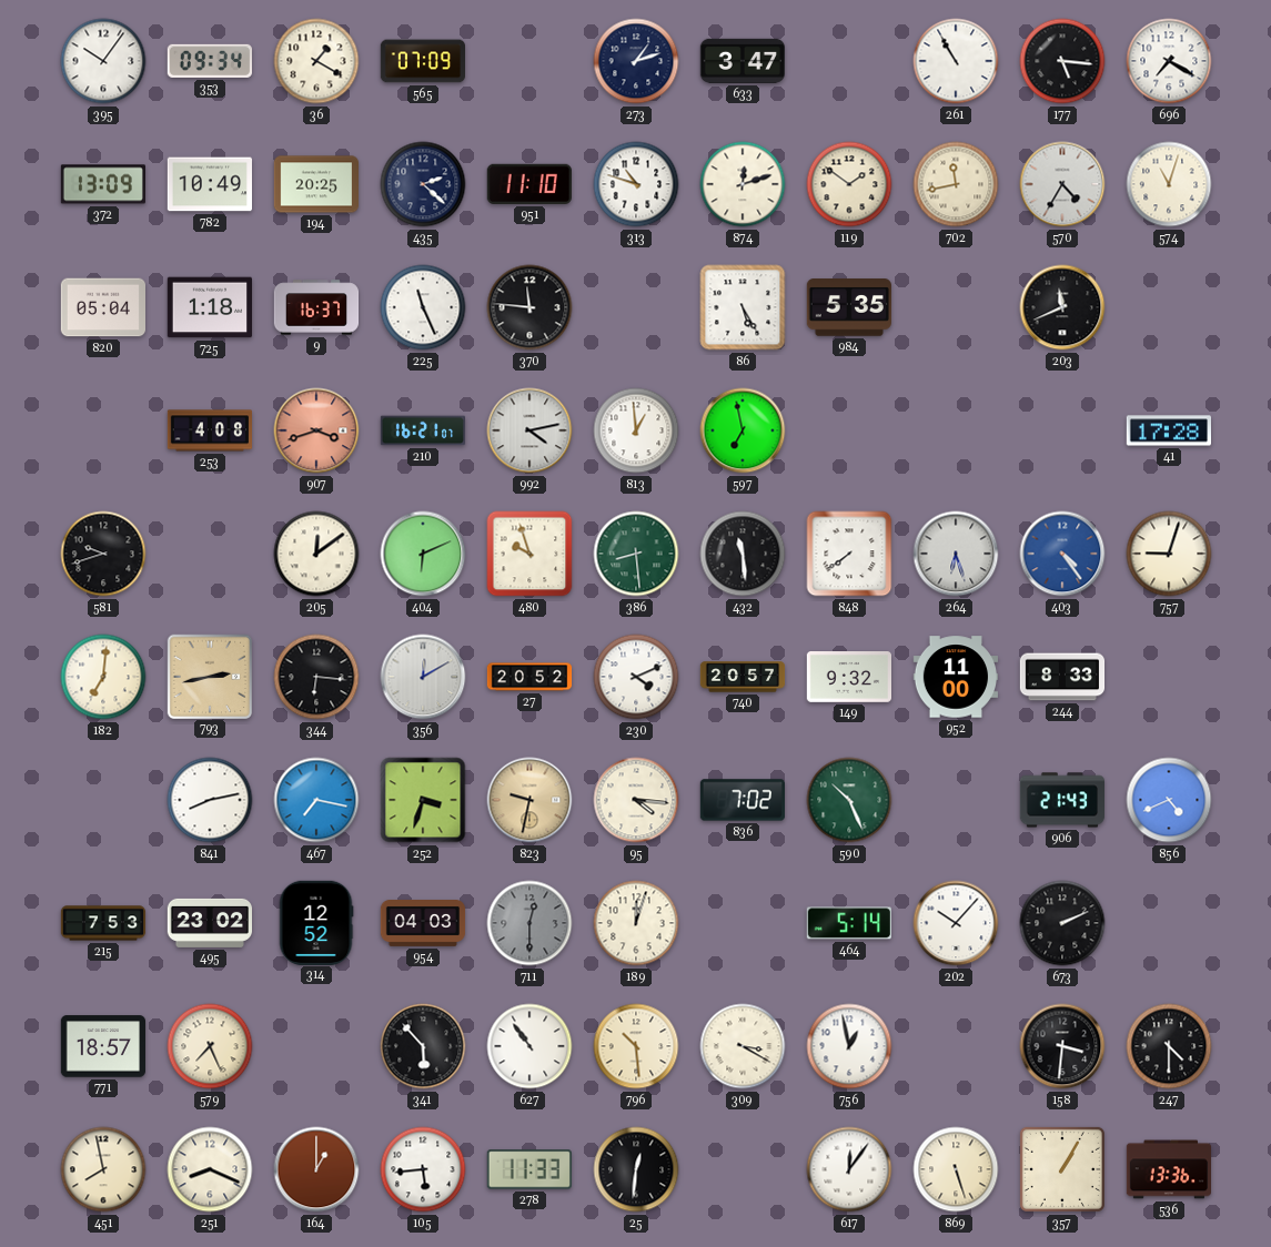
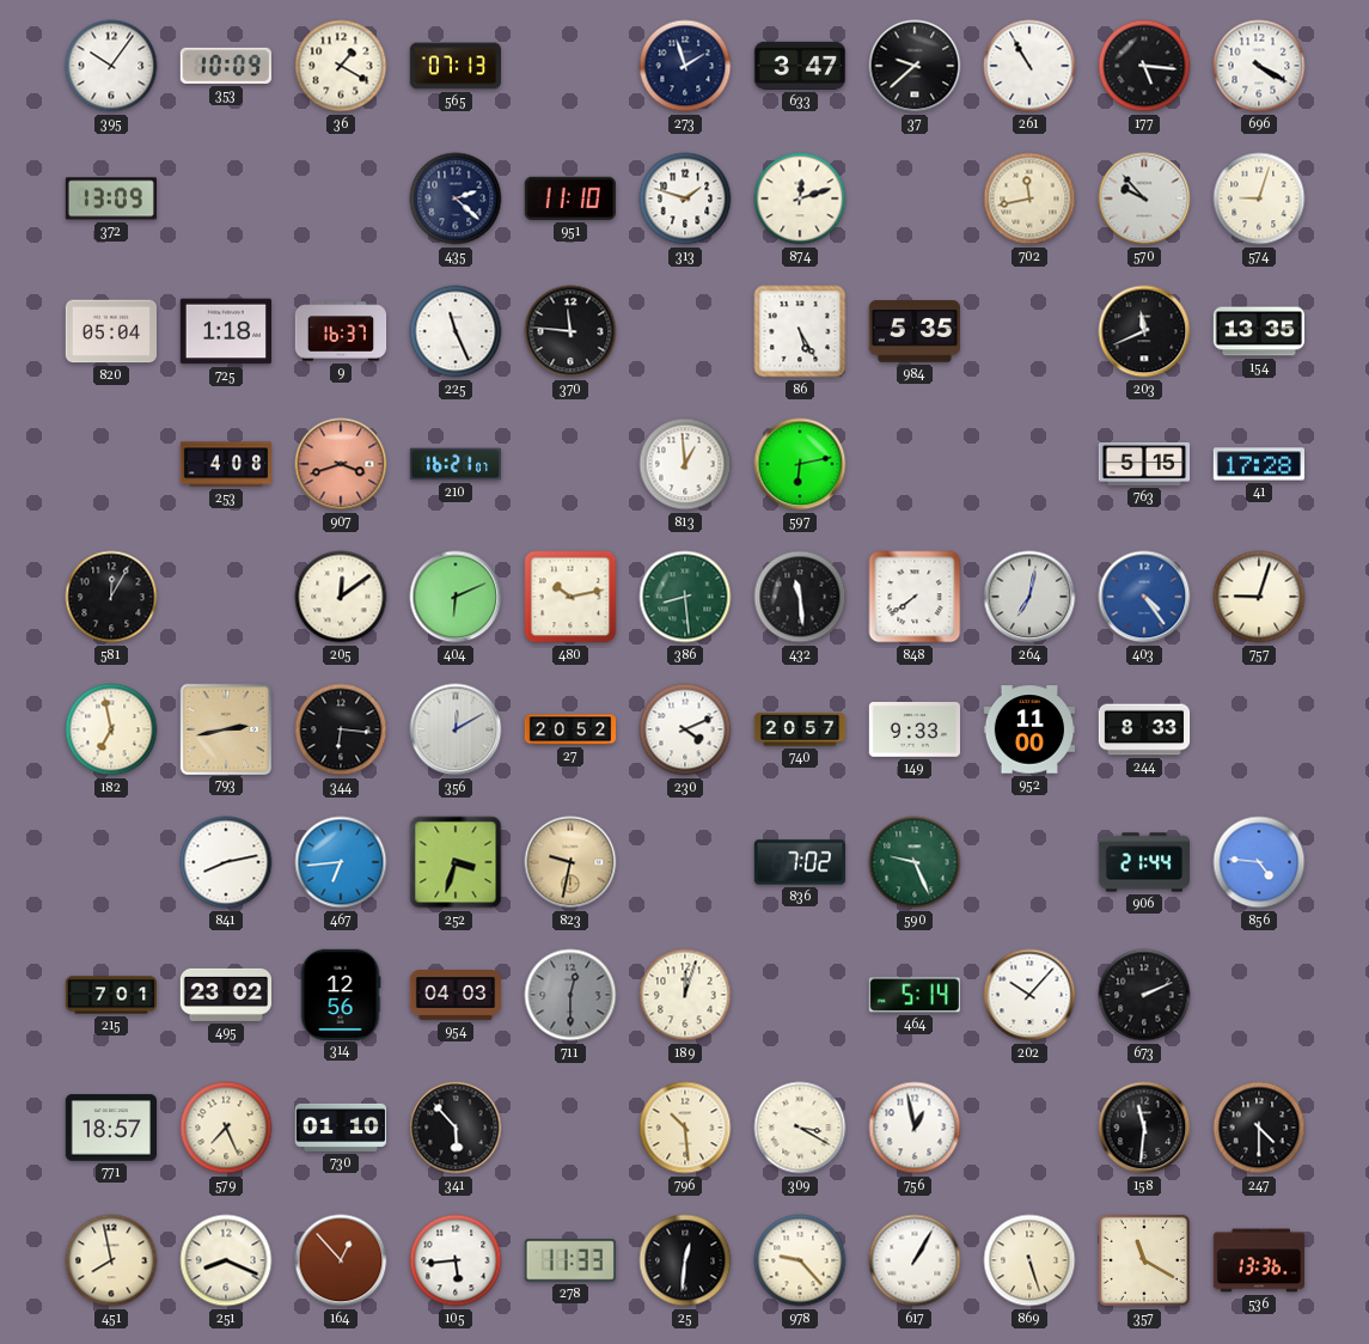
353: 09:34 -> 10:09
565: 07:09 -> 07:13
273: 1:12 -> 1:57
37: none -> 9:38
696: 7:20 -> 4:20
782: 10:49 -> none
194: 20:25 -> none
313: 10:48 -> 1:48
119: 1:51 -> none
570: 4:35 -> 9:53
574: 11:03 -> 9:03
154: none -> 13:35
992: 4:13 -> none
597: 6:58 -> 6:13
763: none -> 5:15
581: 9:42 -> 12:05
480: 9:57 -> 10:13
264: 6:27 -> 7:02
182: 7:01 -> 6:58
149: 9:32 -> 9:33
467: 7:17 -> 6:44
95: 4:16 -> none
590: 10:26 -> 9:26
906: 21:43 -> 21:44
856: 4:41 -> 4:46
215: 7:53 -> 7:01
314: 12:52 -> 12:56
730: none -> 01:10
627: 10:54 -> none
158: 3:31 -> 11:31
164: 1:00 -> 12:53
978: none -> 9:23
617: 12:06 -> 1:05
357: 1:05 -> 11:20
